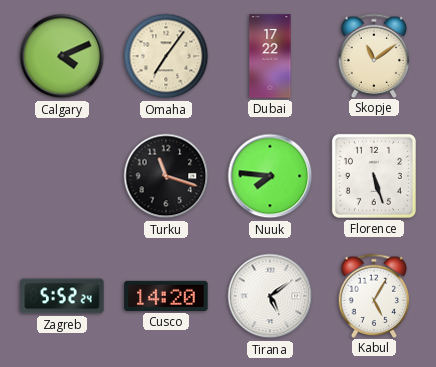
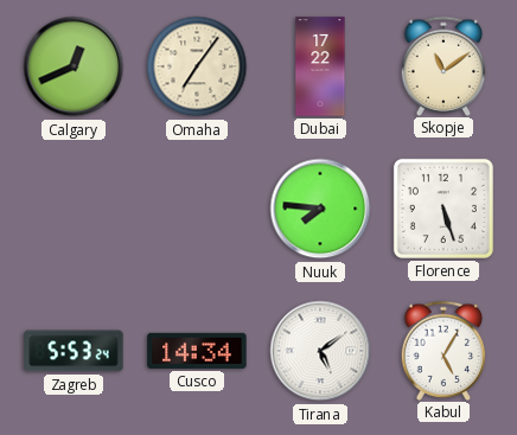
Calgary: 4:11 -> 12:41
Turku: 11:18 -> none
Zagreb: 5:52 -> 5:53
Cusco: 14:20 -> 14:34
